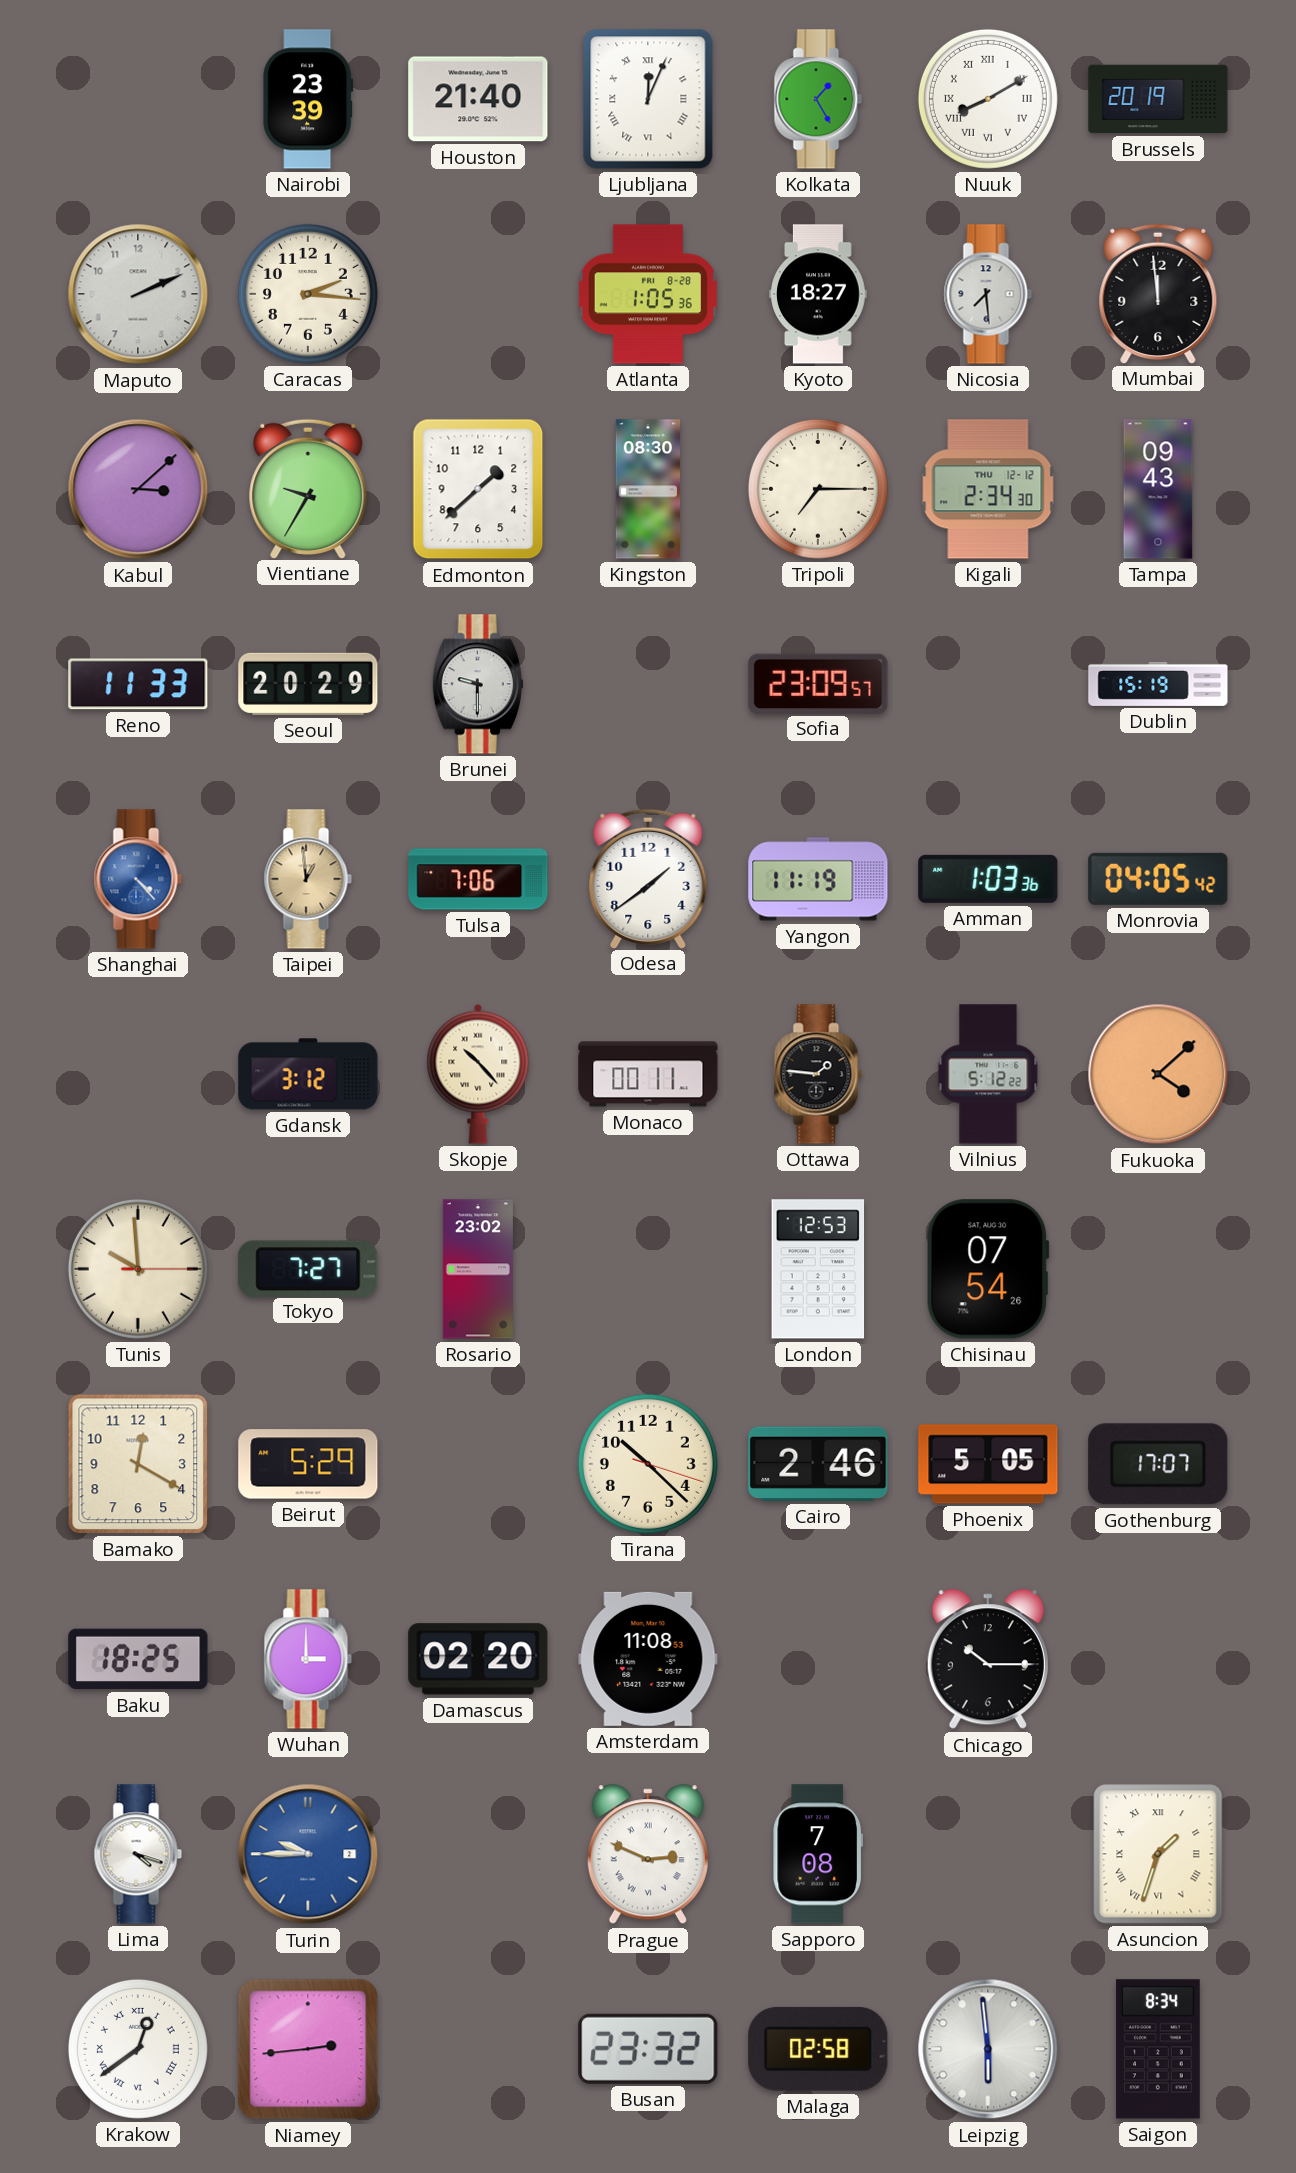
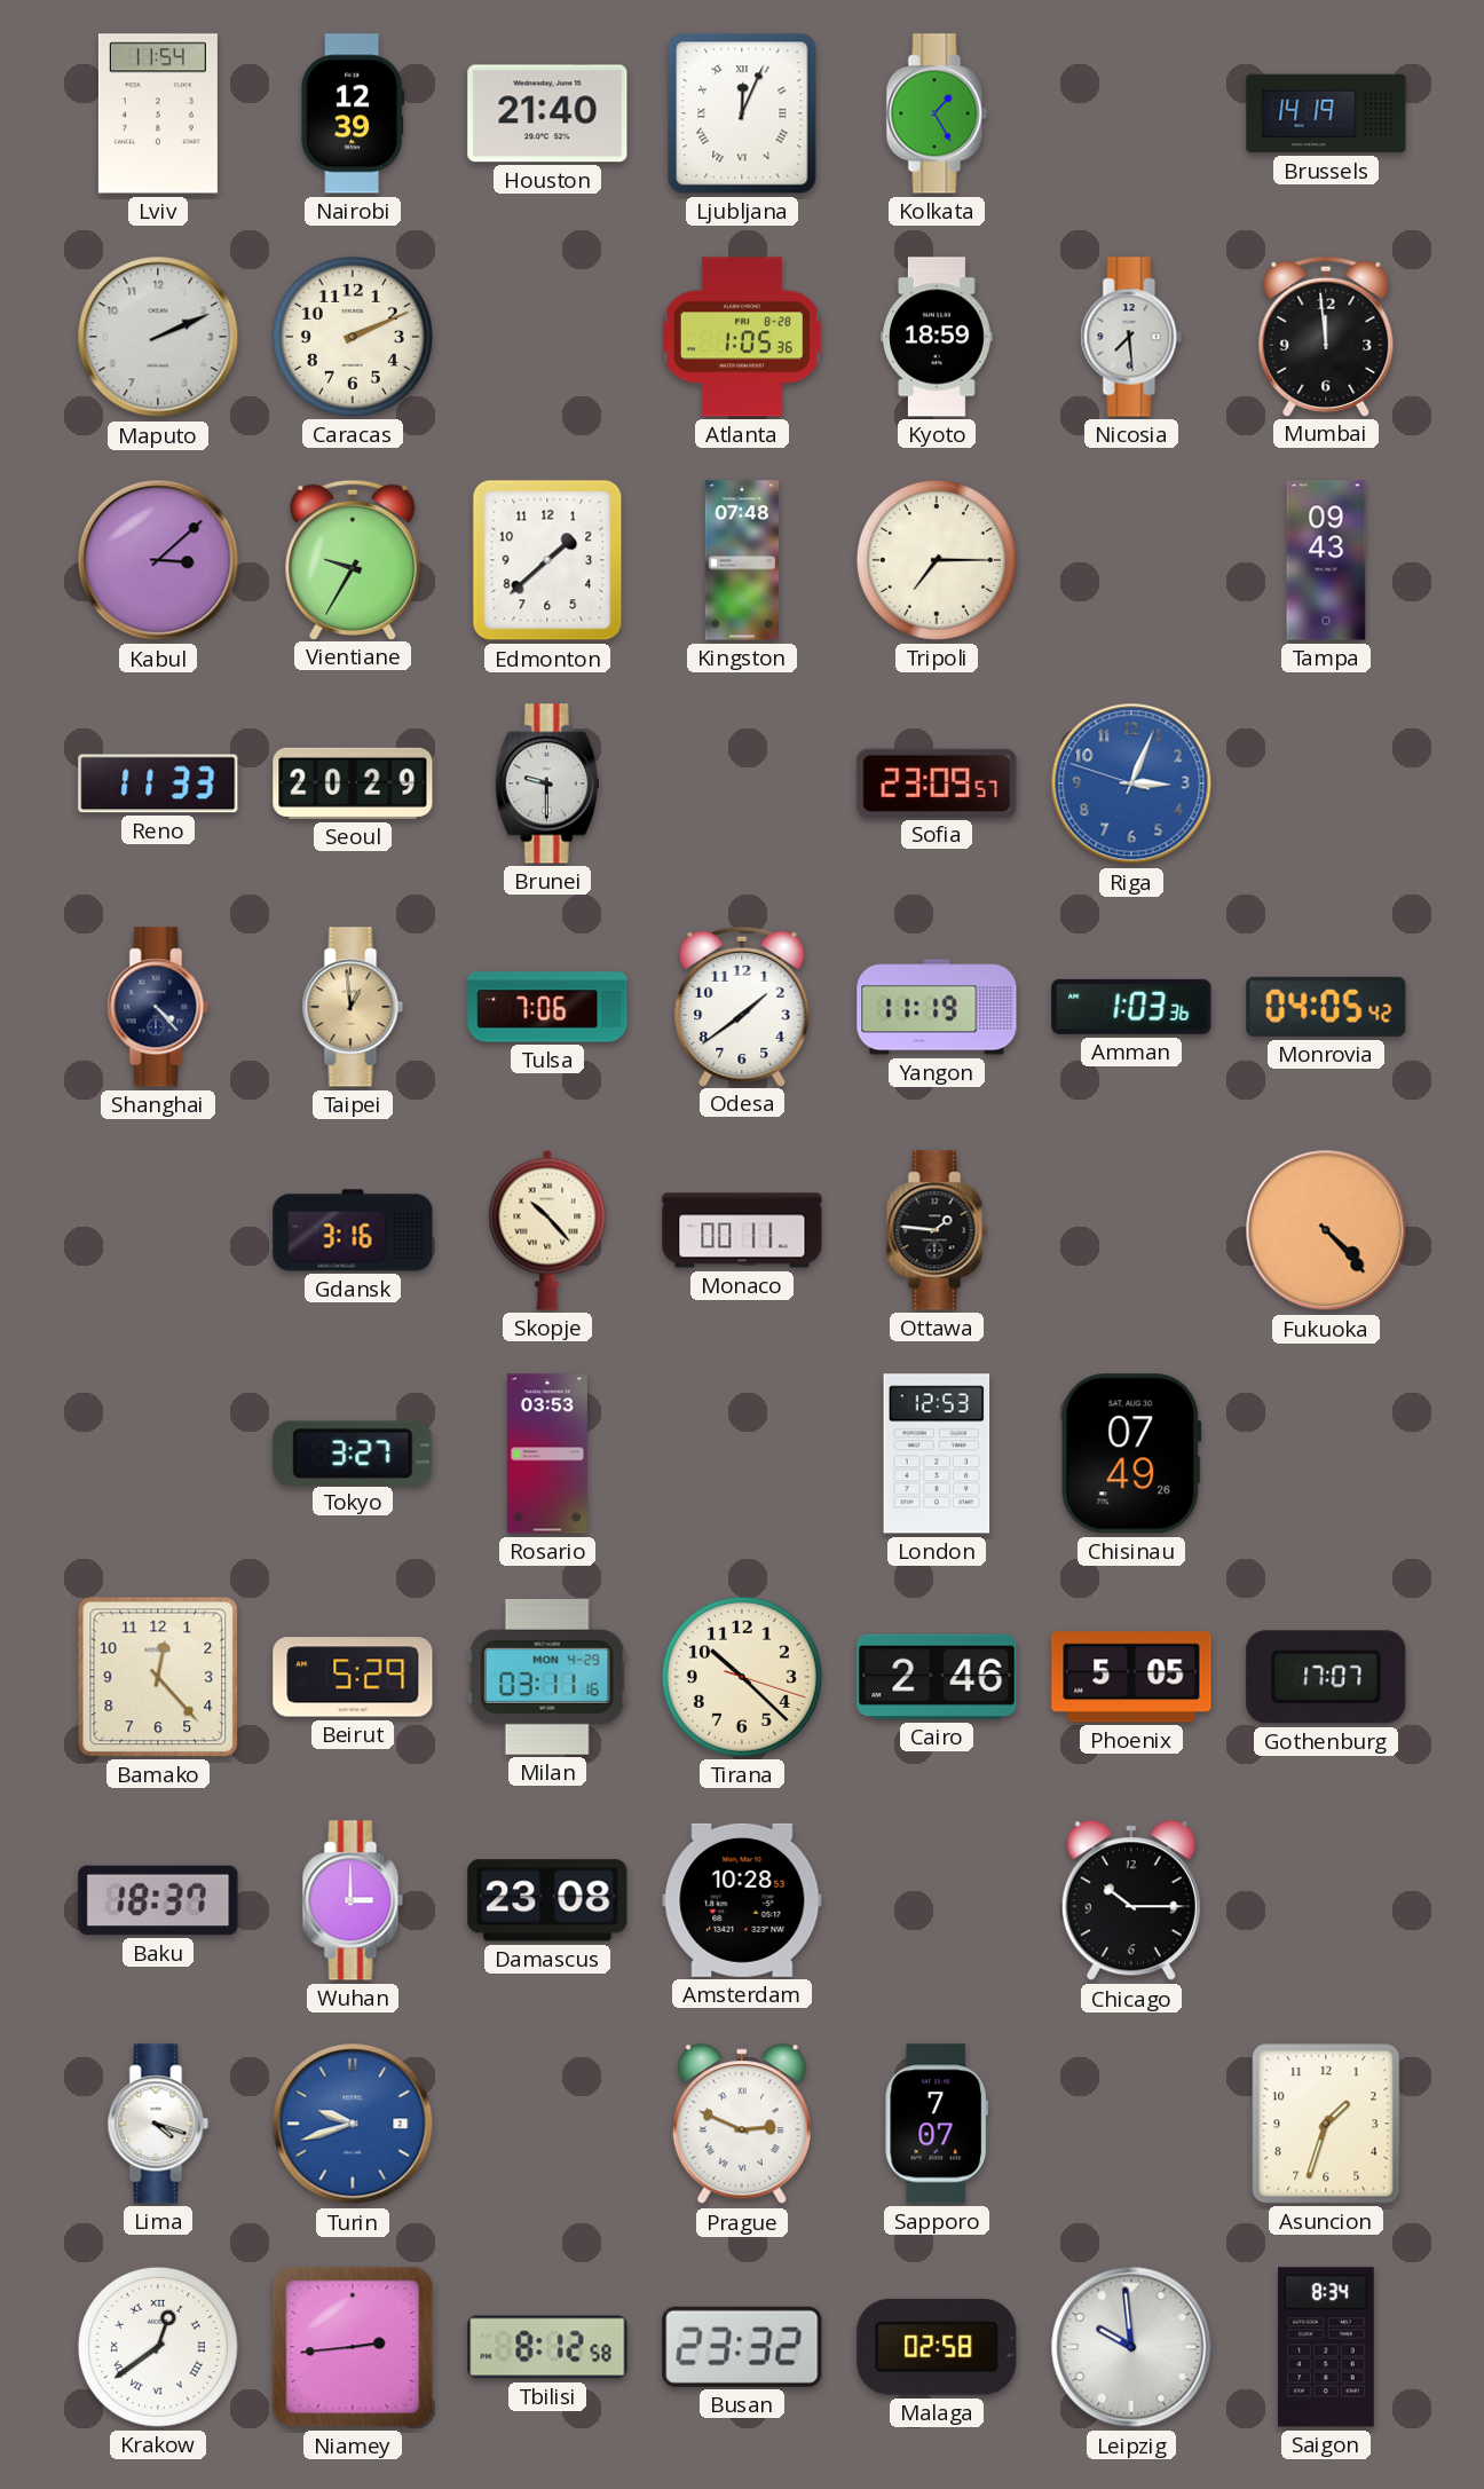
Lviv: none -> 11:54
Nairobi: 23:39 -> 12:39
Nuuk: 8:10 -> none
Brussels: 20:19 -> 14:19
Caracas: 2:16 -> 2:11
Kyoto: 18:27 -> 18:59
Kingston: 08:30 -> 07:48
Kigali: 2:34 -> none
Riga: none -> 3:03
Dublin: 15:19 -> none
Shanghai dial: blue -> navy
Gdansk: 3:12 -> 3:16
Vilnius: 5:12 -> none
Fukuoka: 4:08 -> 4:23
Tunis: 9:59 -> none
Tokyo: 7:27 -> 3:27
Rosario: 23:02 -> 03:53
Chisinau: 07:54 -> 07:49
Bamako: 12:20 -> 12:23
Milan: none -> 03:11
Baku: 18:25 -> 18:37
Damascus: 02:20 -> 23:08
Amsterdam: 11:08 -> 10:28
Turin: 9:45 -> 9:42
Sapporo: 7:08 -> 7:07
Asuncion numerals: Roman -> Arabic
Tbilisi: none -> 8:12
Leipzig: 5:59 -> 9:59
